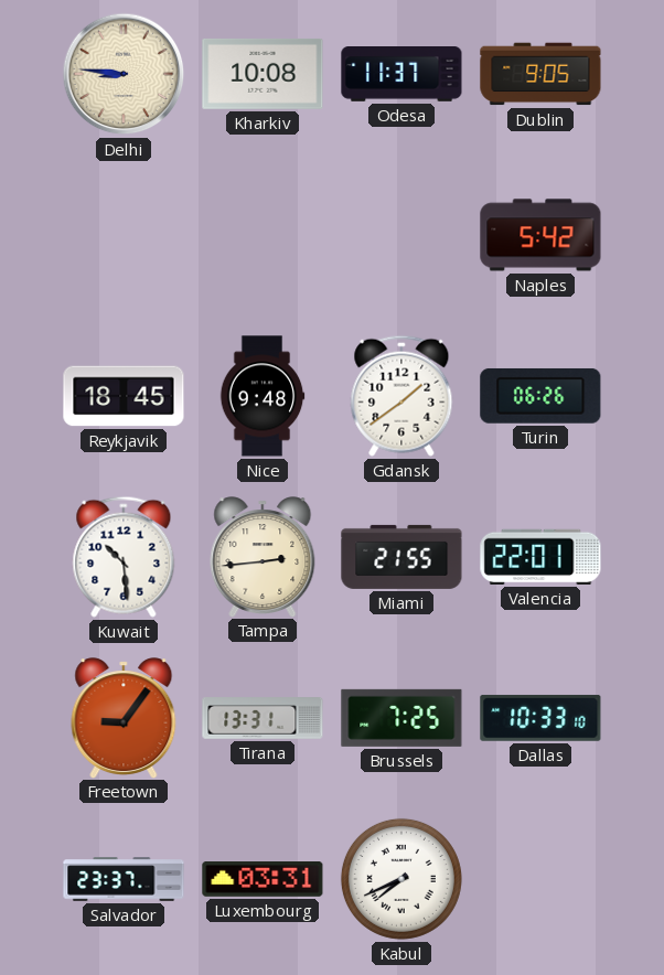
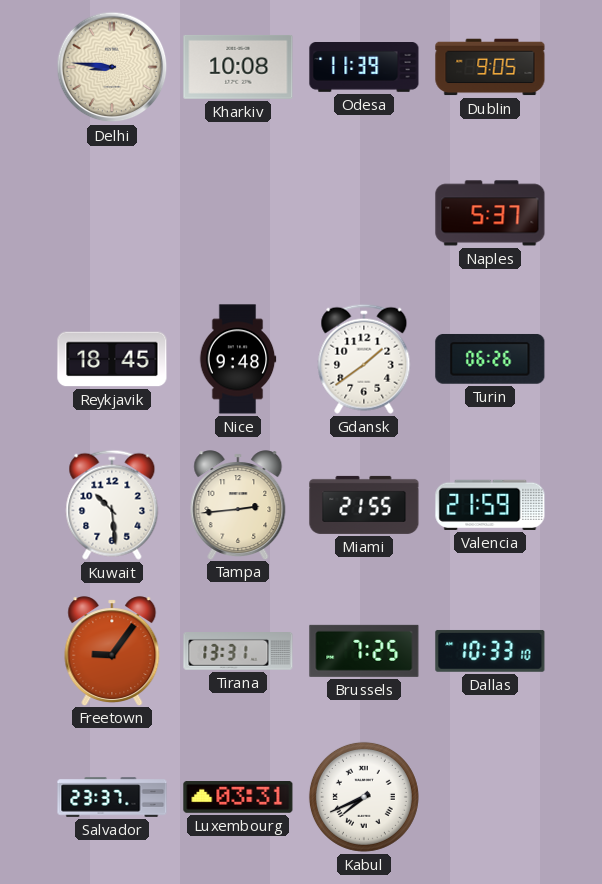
Odesa: 11:37 -> 11:39
Naples: 5:42 -> 5:37
Valencia: 22:01 -> 21:59
